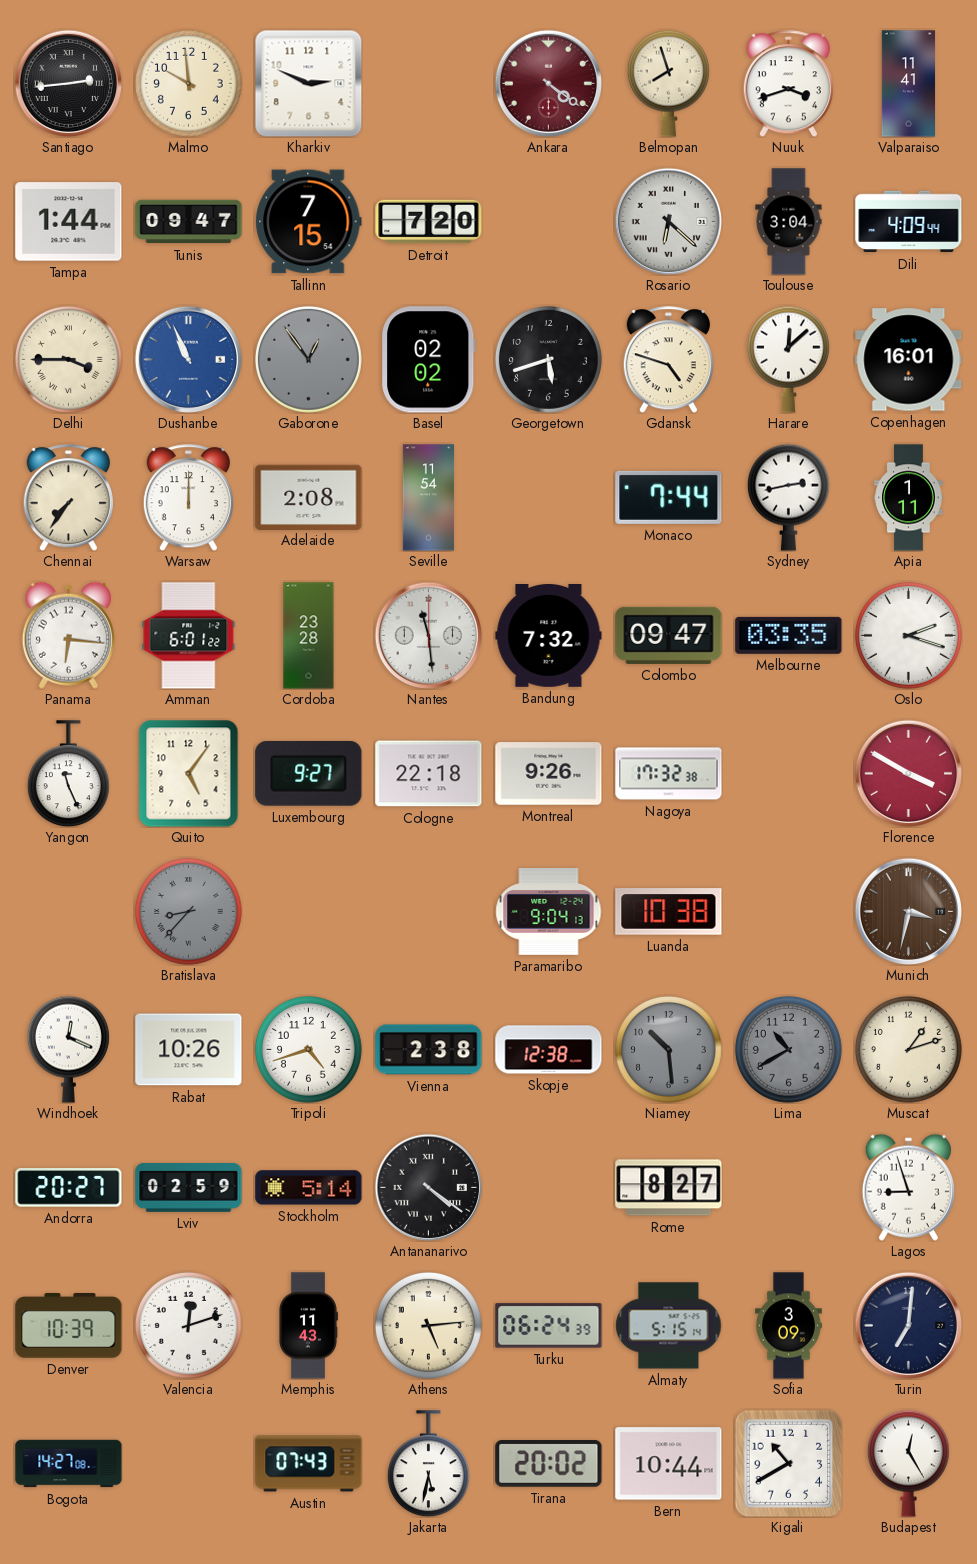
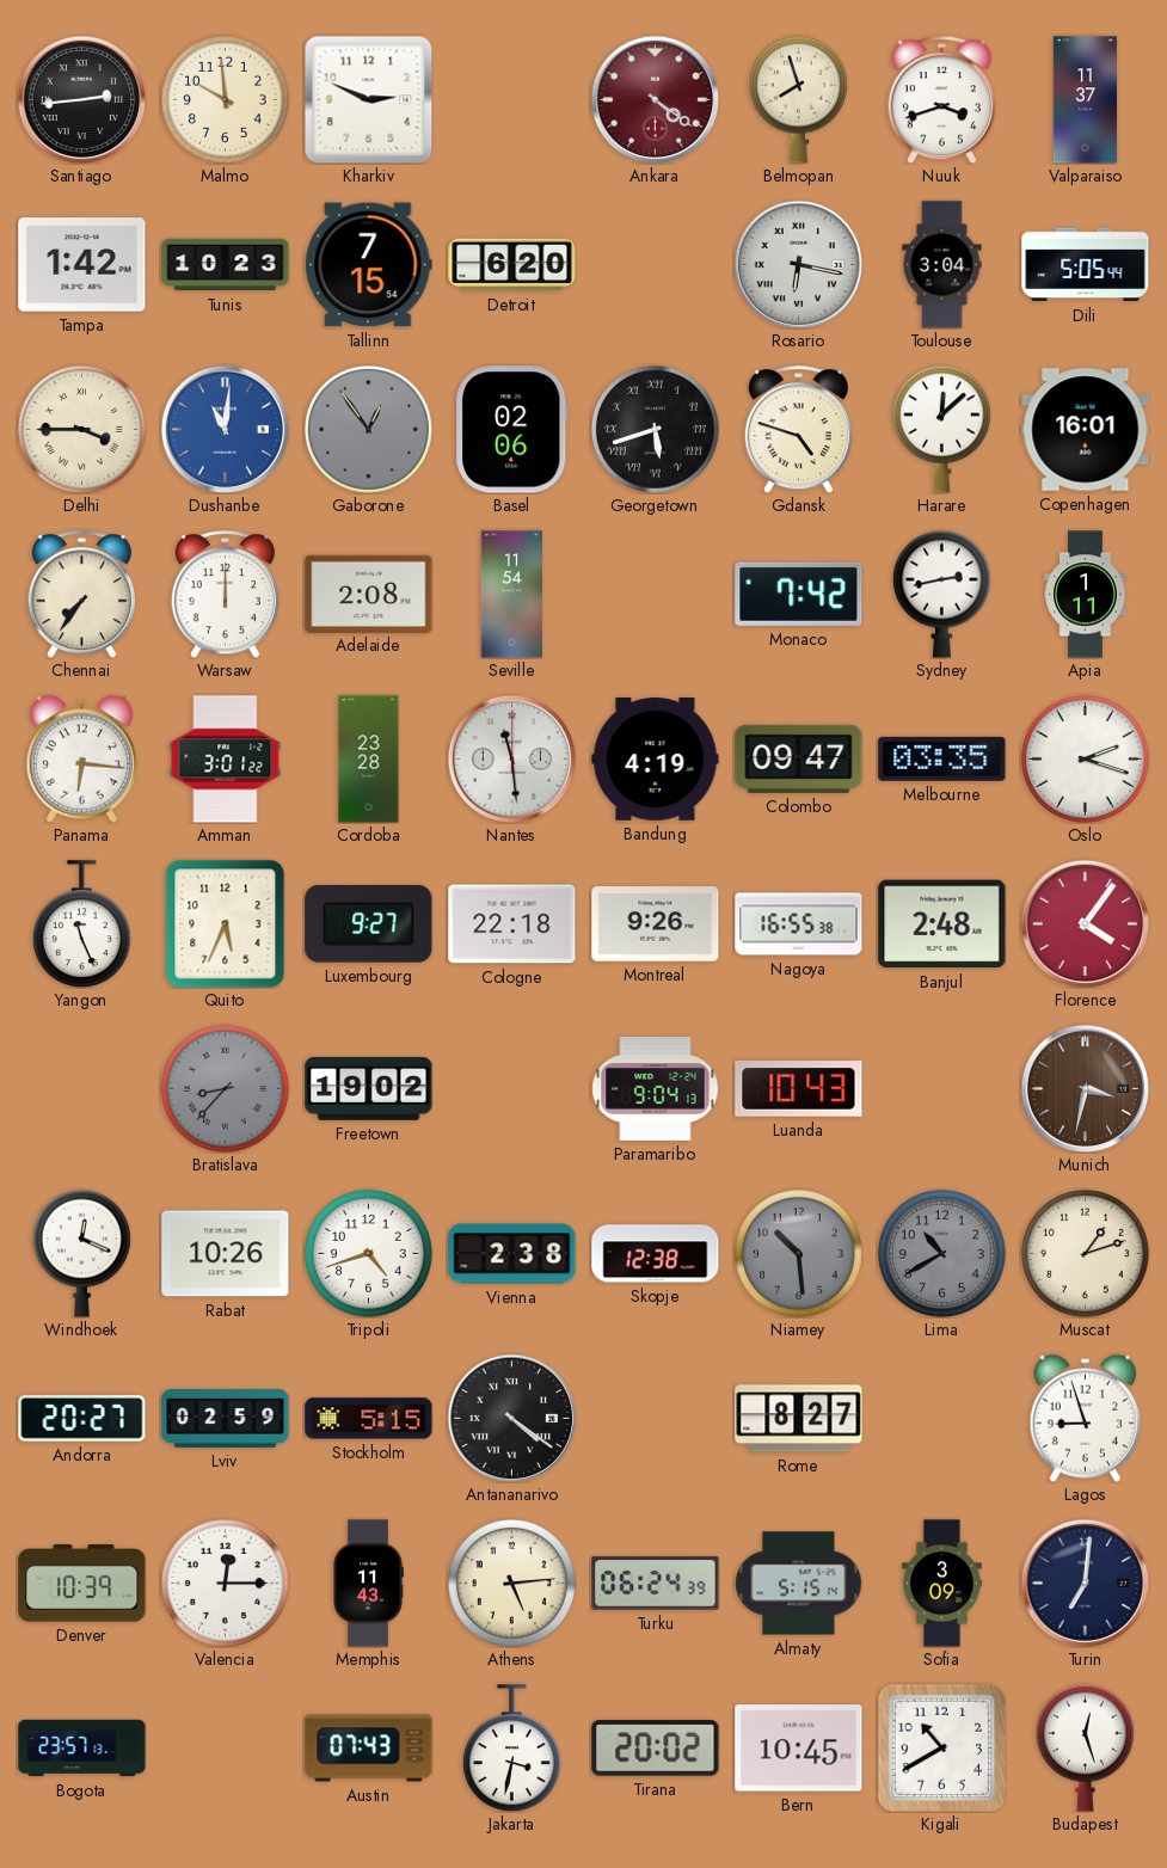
Valparaiso: 11:41 -> 11:37
Tampa: 1:44 -> 1:42
Tunis: 09:47 -> 10:23
Detroit: 7:20 -> 6:20
Rosario: 6:22 -> 6:17
Dili: 4:09 -> 5:05
Dushanbe: 10:56 -> 11:01
Basel: 02:02 -> 02:06
Georgetown numerals: Arabic -> Roman
Monaco: 7:44 -> 7:42
Amman: 6:01 -> 3:01
Bandung: 7:32 -> 4:19
Quito: 5:06 -> 5:34
Nagoya: 17:32 -> 16:55
Banjul: none -> 2:48
Florence: 3:50 -> 4:06
Freetown: none -> 19:02
Luanda: 10:38 -> 10:43
Stockholm: 5:14 -> 5:15
Valencia: 12:12 -> 12:15
Bogota: 14:27 -> 23:57
Jakarta: 5:32 -> 3:32
Bern: 10:44 -> 10:45
Budapest: 12:25 -> 12:27
